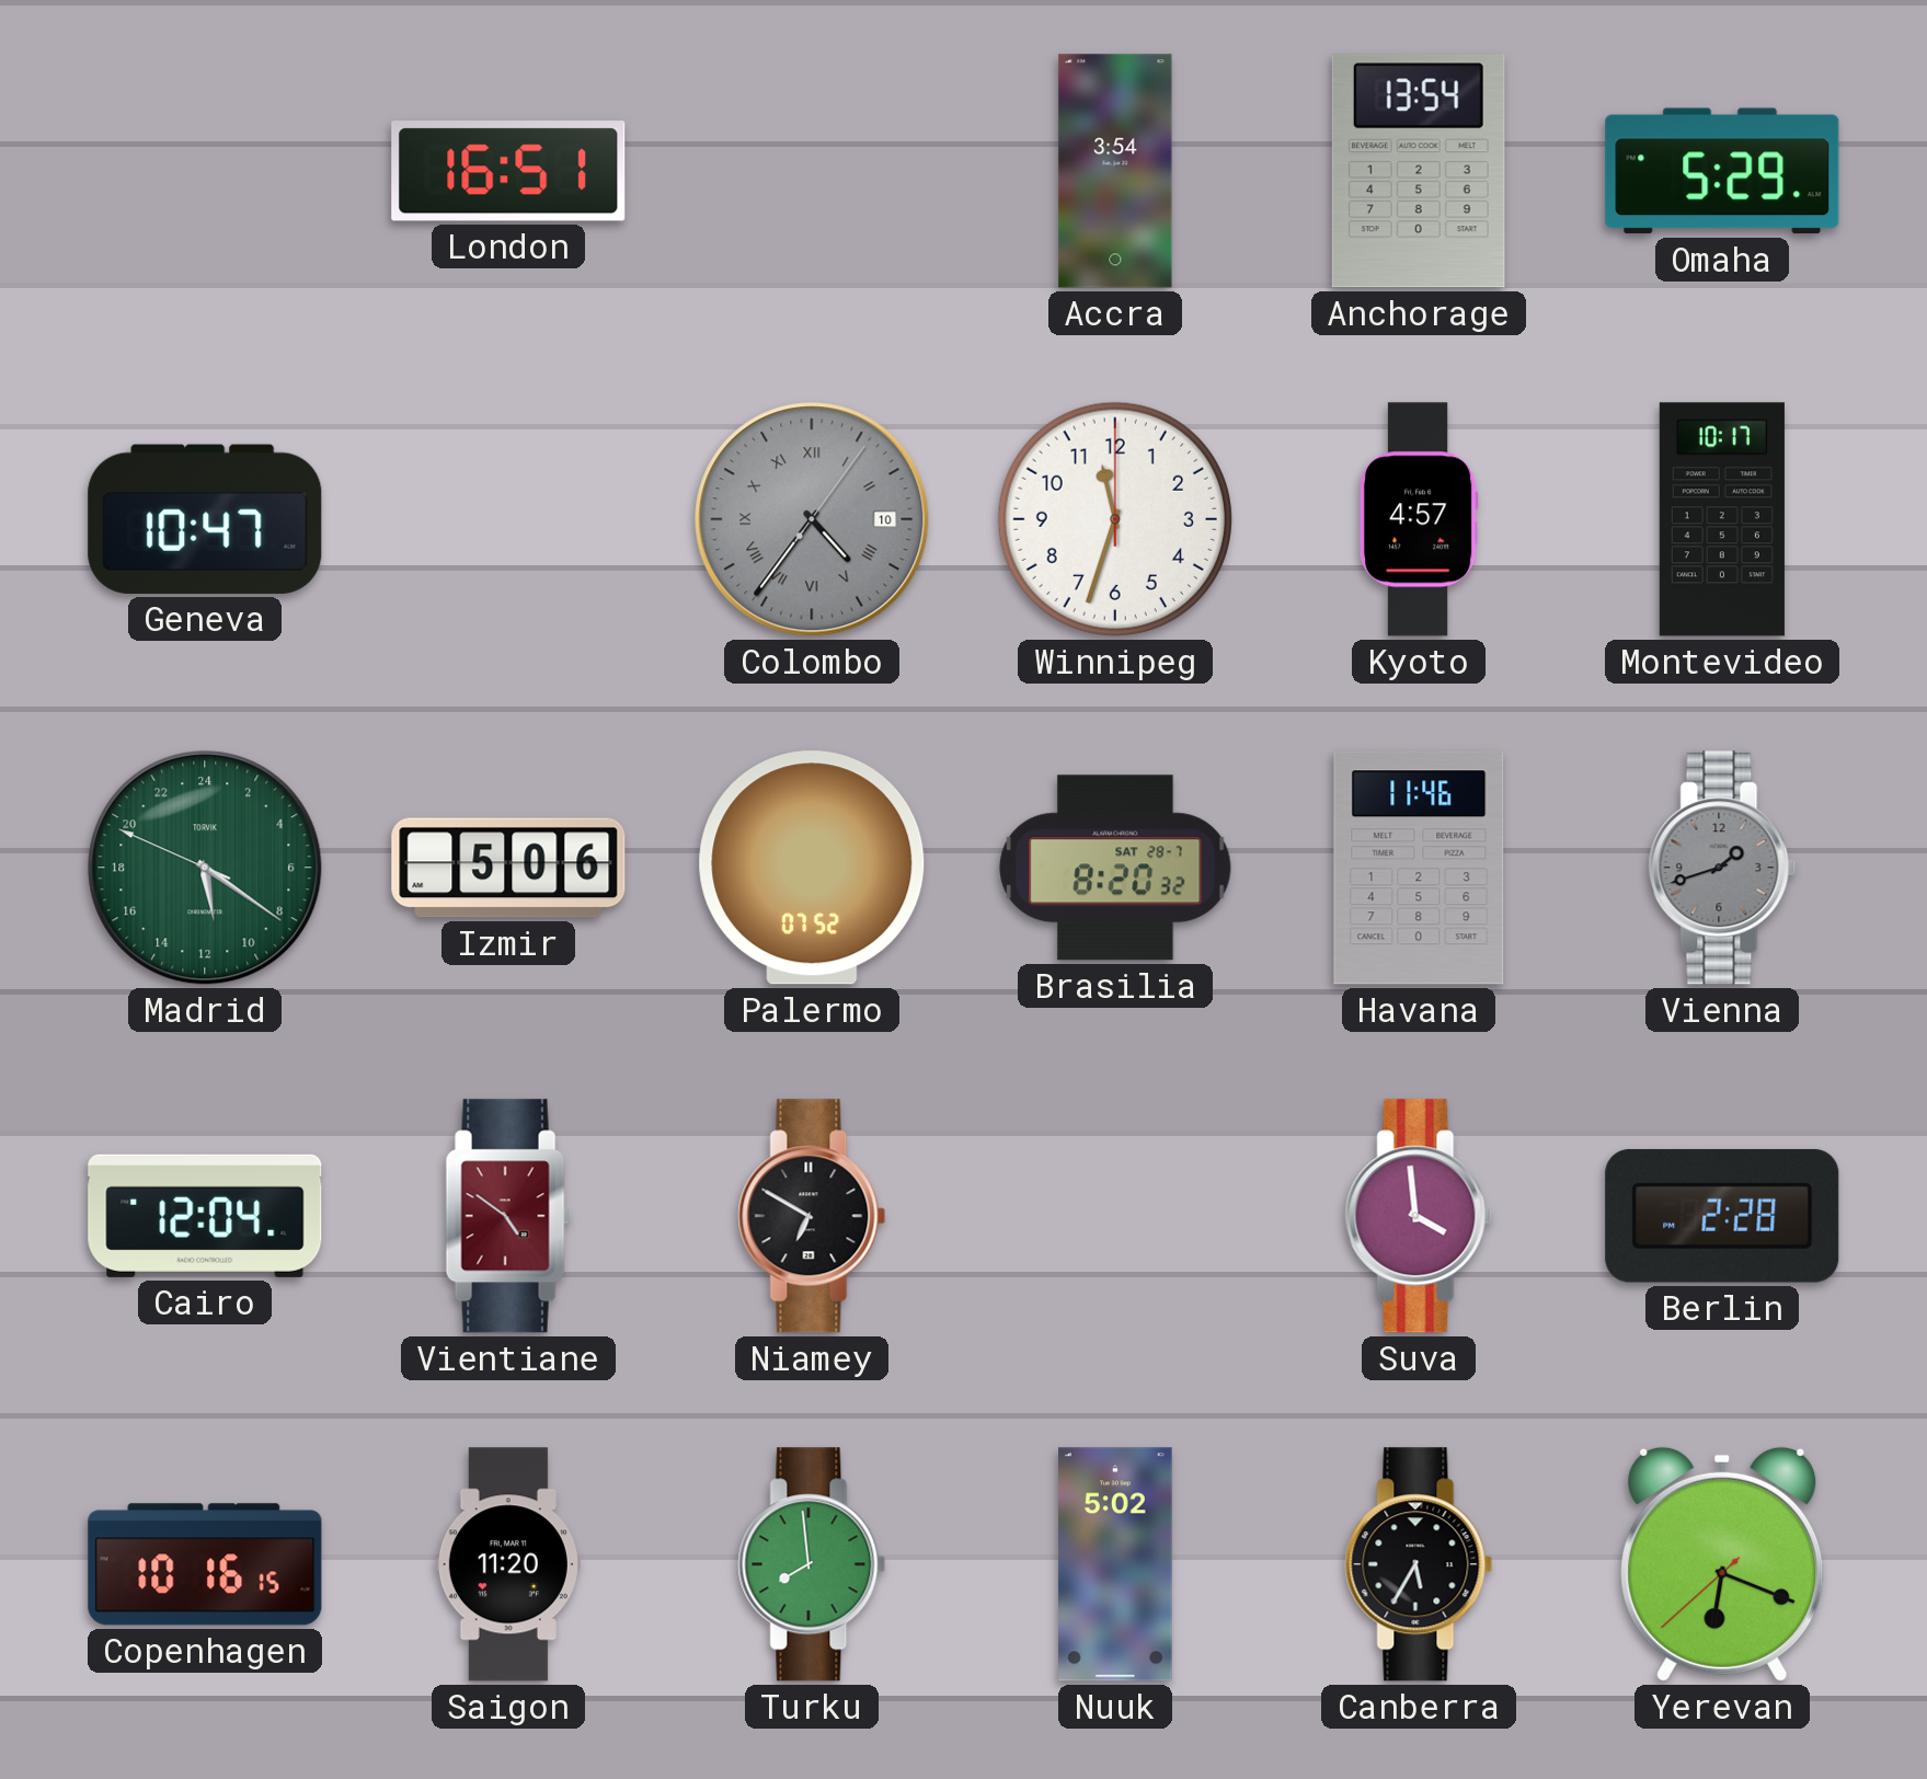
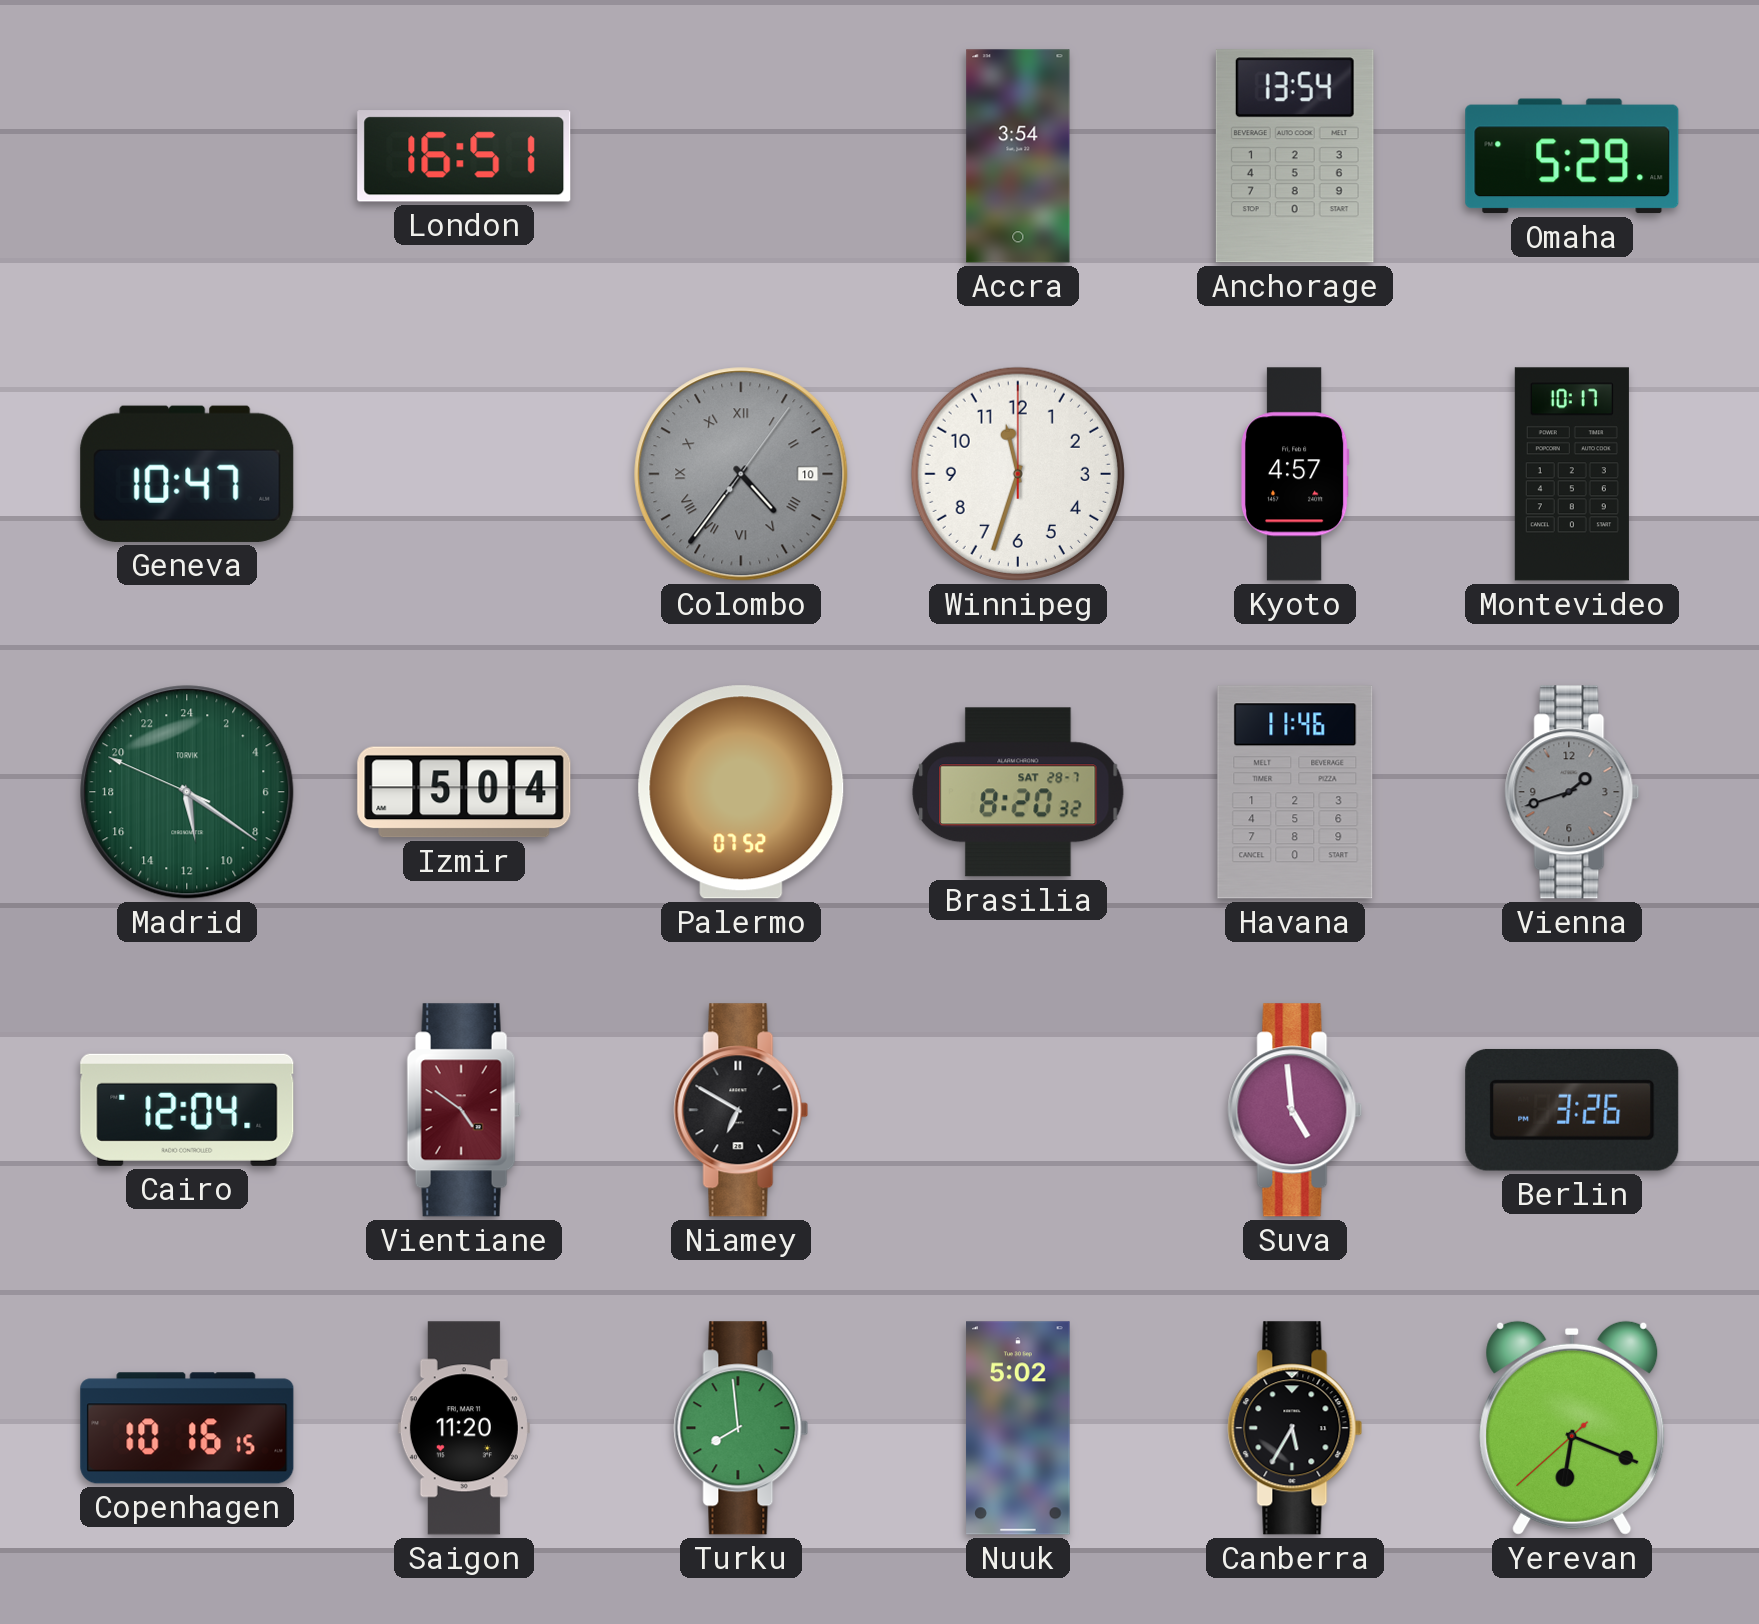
Izmir: 5:06 -> 5:04
Suva: 3:59 -> 4:59
Berlin: 2:28 -> 3:26
